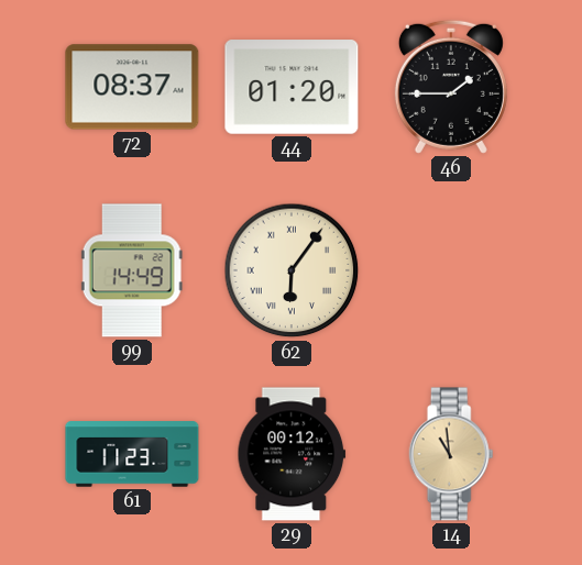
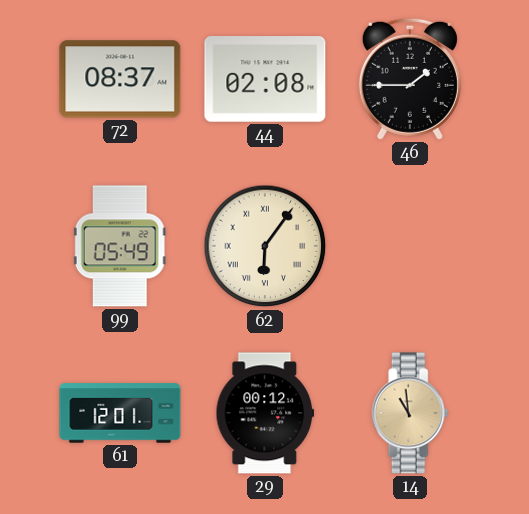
44: 01:20 -> 02:08
99: 14:49 -> 05:49
61: 11:23 -> 12:01
